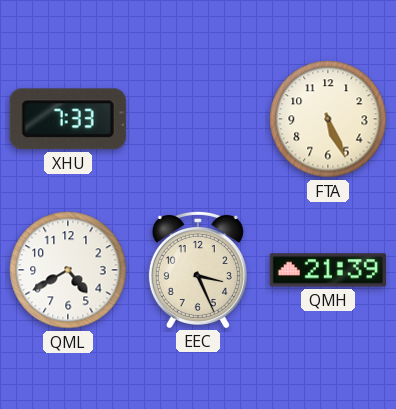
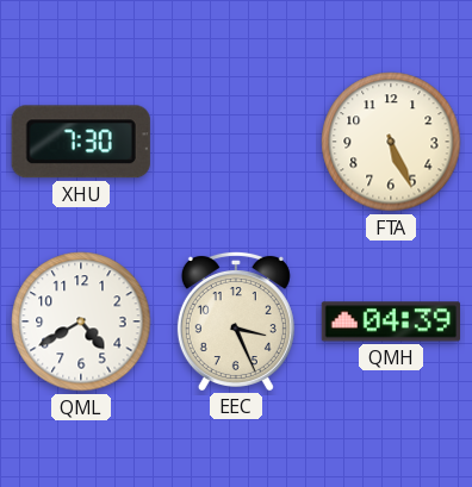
XHU: 7:33 -> 7:30
QMH: 21:39 -> 04:39
